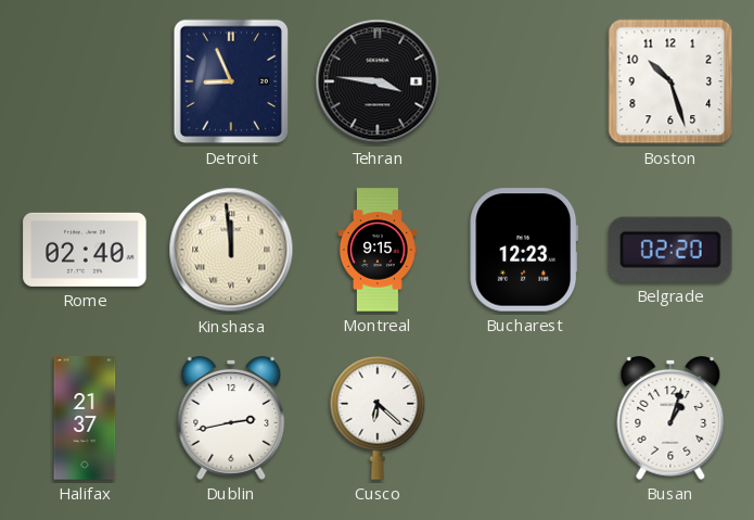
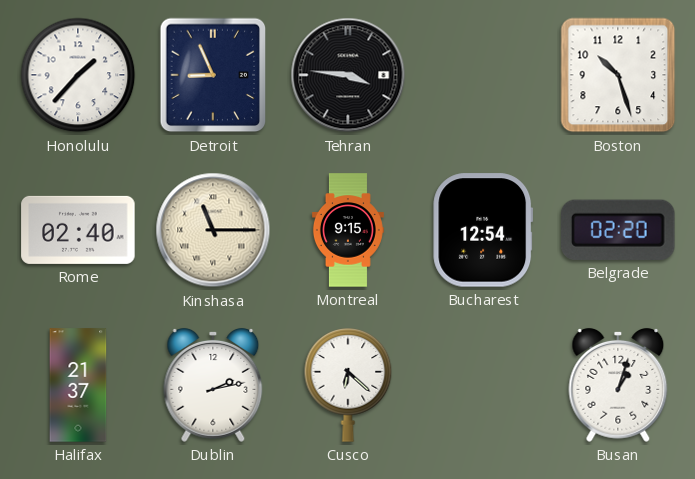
Honolulu: none -> 1:37
Kinshasa: 11:59 -> 11:15
Bucharest: 12:23 -> 12:54
Dublin: 2:43 -> 2:13
